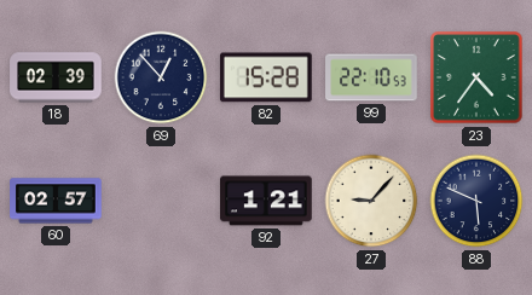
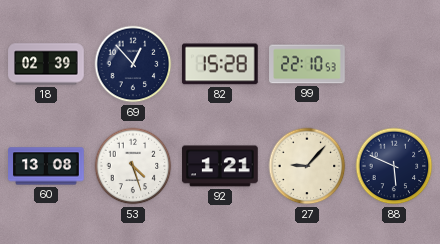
23: 4:36 -> none
60: 02:57 -> 13:08
53: none -> 4:27
